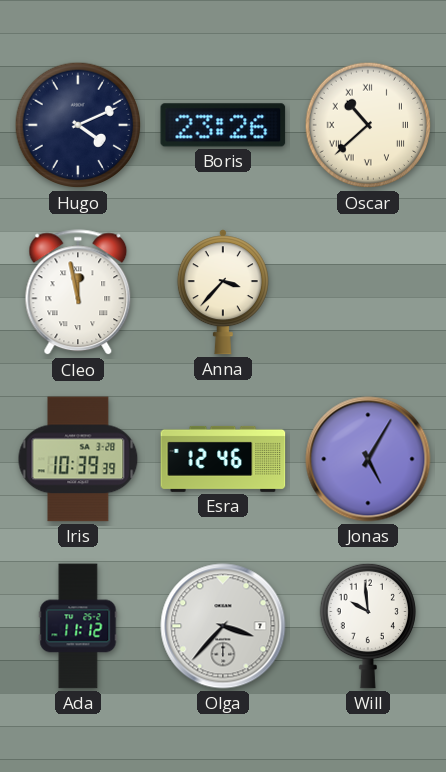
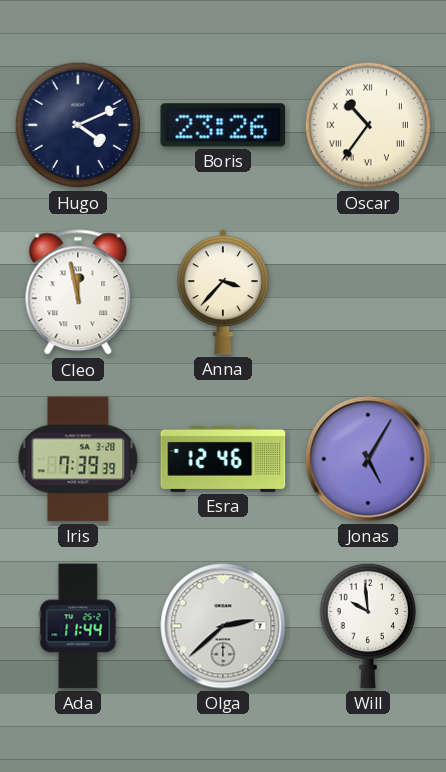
Oscar: 10:38 -> 10:36
Iris: 10:39 -> 7:39
Ada: 11:12 -> 11:44
Olga: 3:37 -> 2:38
